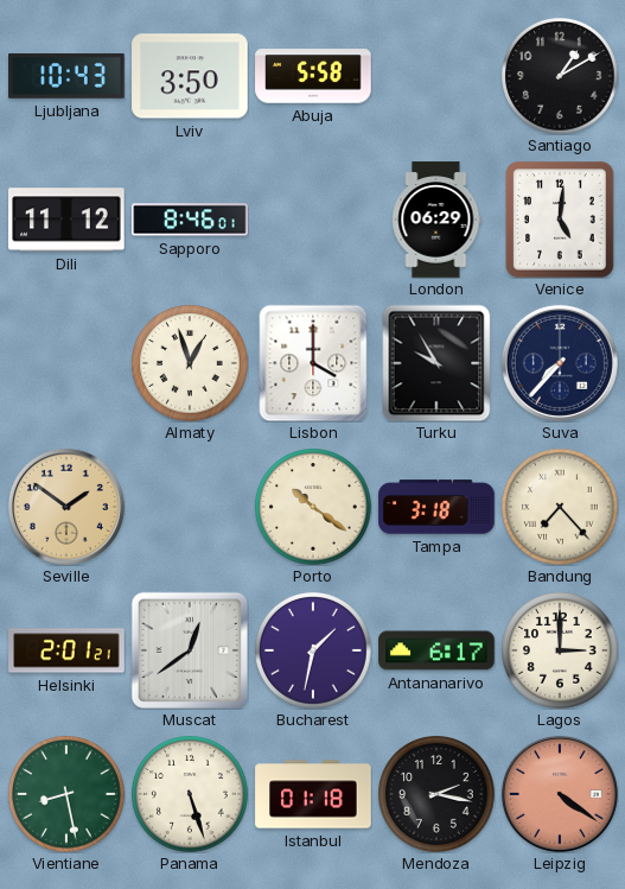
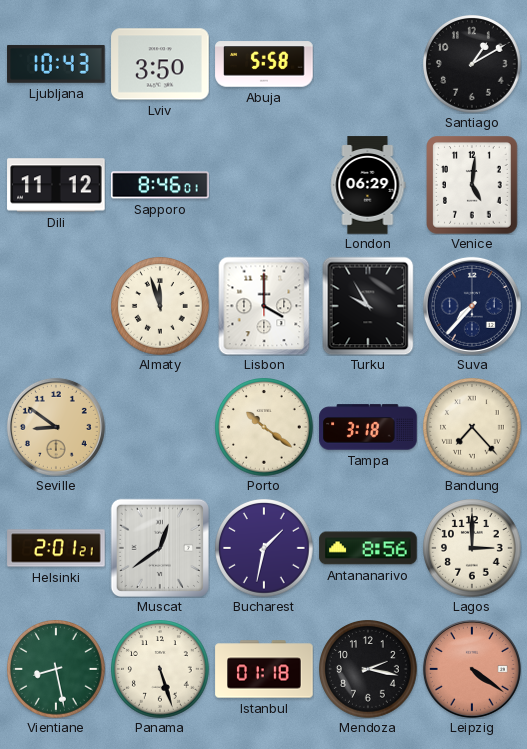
Almaty: 12:57 -> 11:57
Seville: 1:51 -> 8:51
Antananarivo: 6:17 -> 8:56
